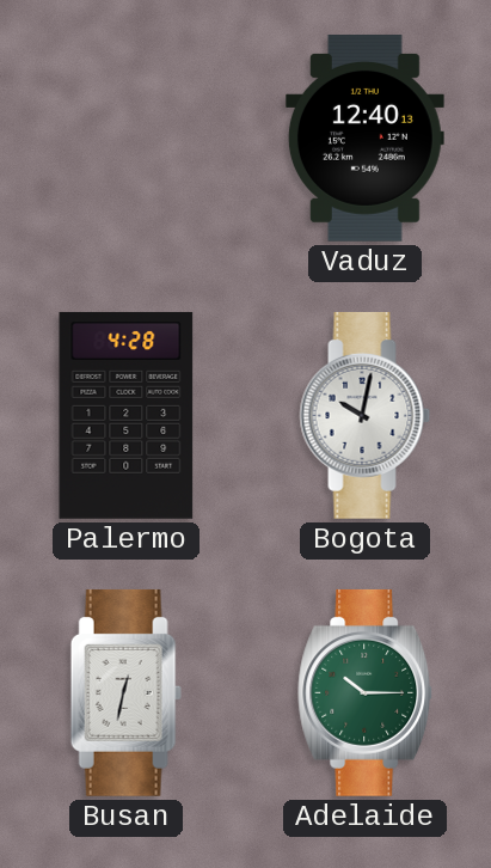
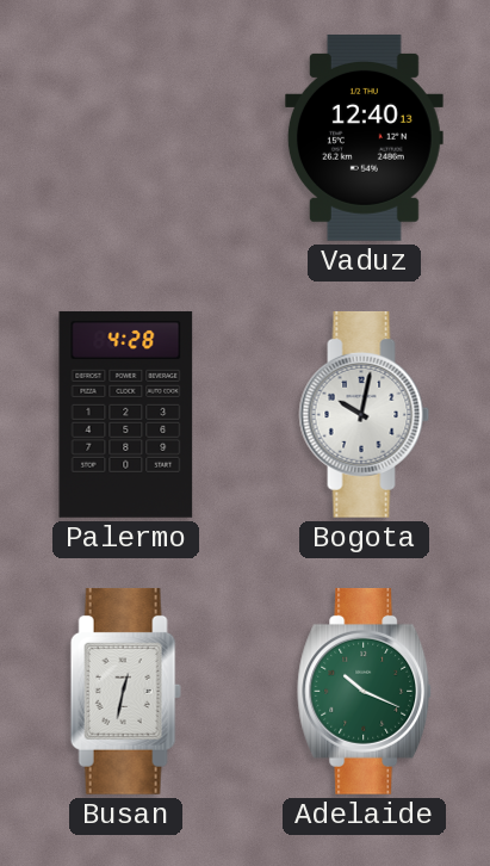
Adelaide: 10:15 -> 10:19
